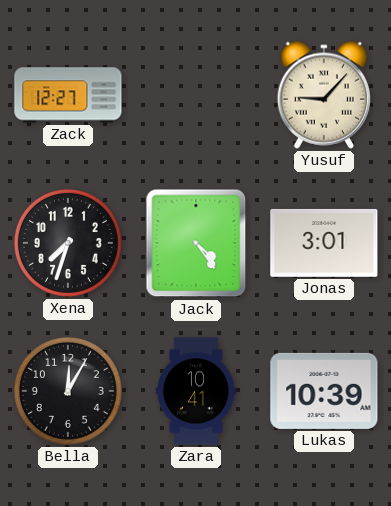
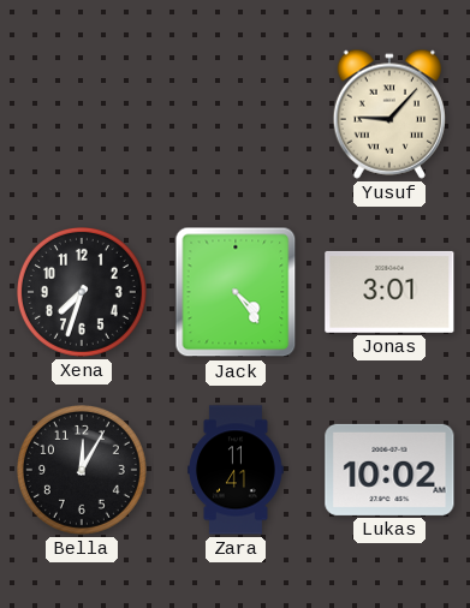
Zack: 12:27 -> none
Zara: 10:41 -> 11:41
Lukas: 10:39 -> 10:02
